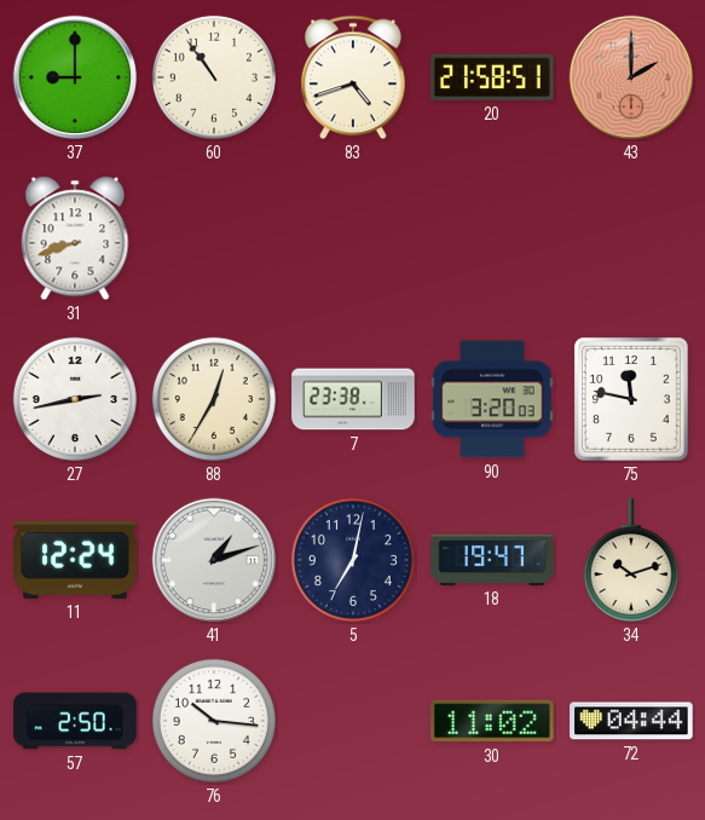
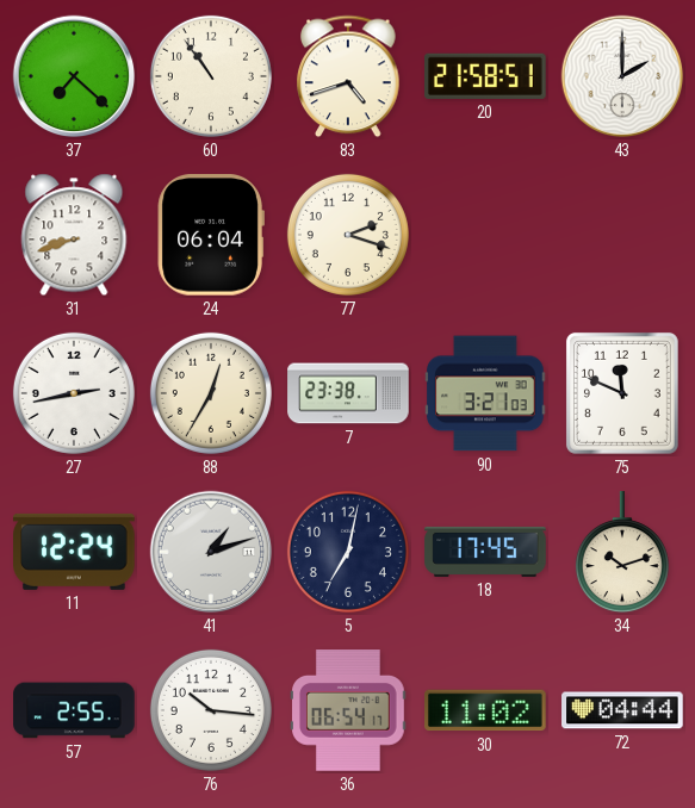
37: 9:00 -> 7:22
43 dial: salmon -> white
24: none -> 06:04
77: none -> 2:18
90: 3:20 -> 3:21
75: 11:47 -> 11:49
18: 19:47 -> 17:45
57: 2:50 -> 2:55
36: none -> 06:54
